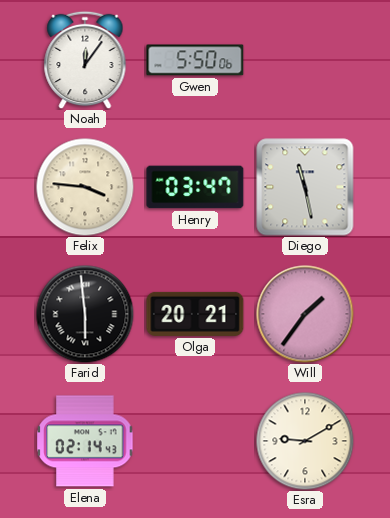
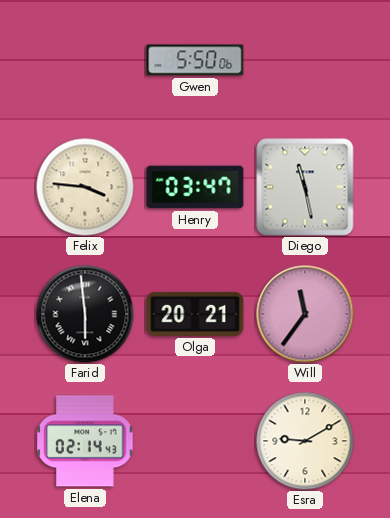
Noah: 12:06 -> none
Will: 1:36 -> 11:36
